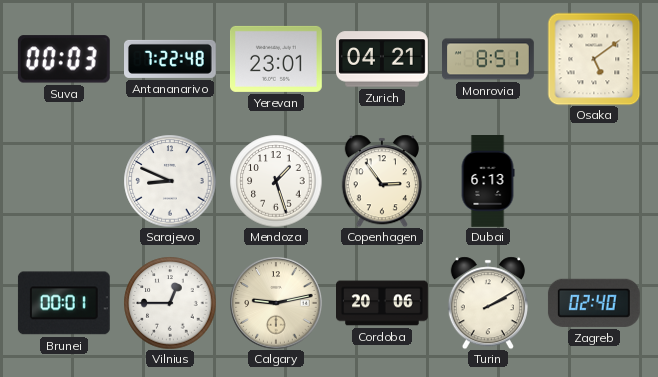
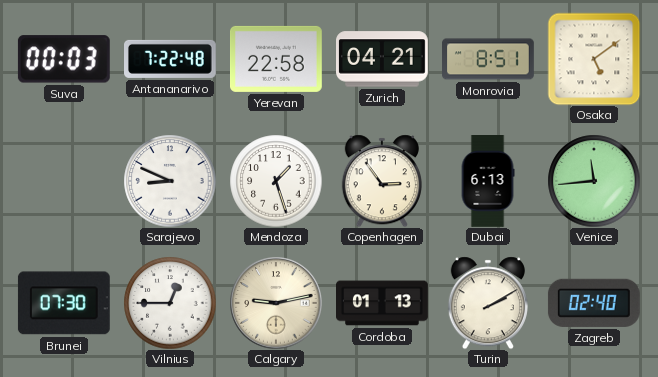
Yerevan: 23:01 -> 22:58
Venice: none -> 11:44
Brunei: 00:01 -> 07:30
Cordoba: 20:06 -> 01:13
